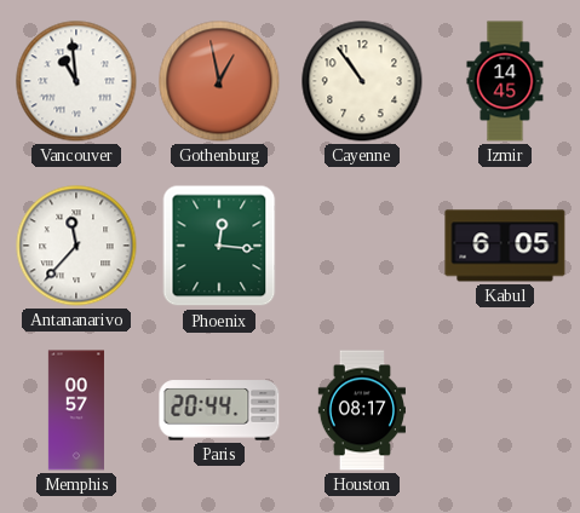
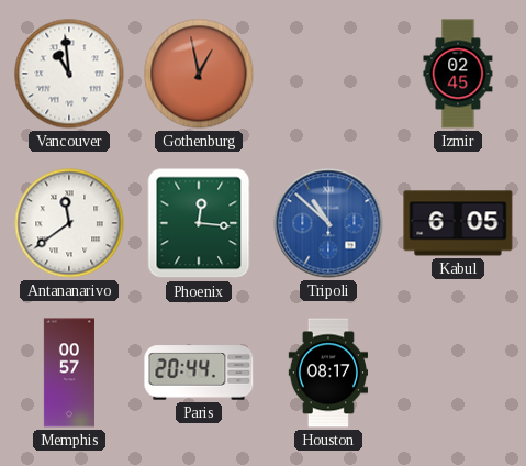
Cayenne: 10:54 -> none
Izmir: 14:45 -> 02:45
Antananarivo: 11:37 -> 11:39
Tripoli: none -> 10:52
